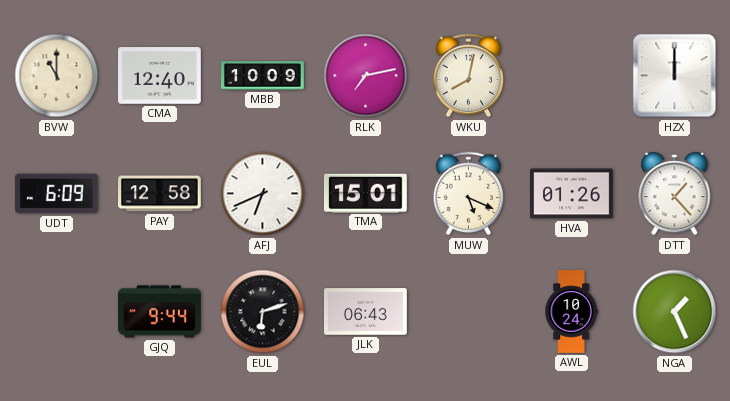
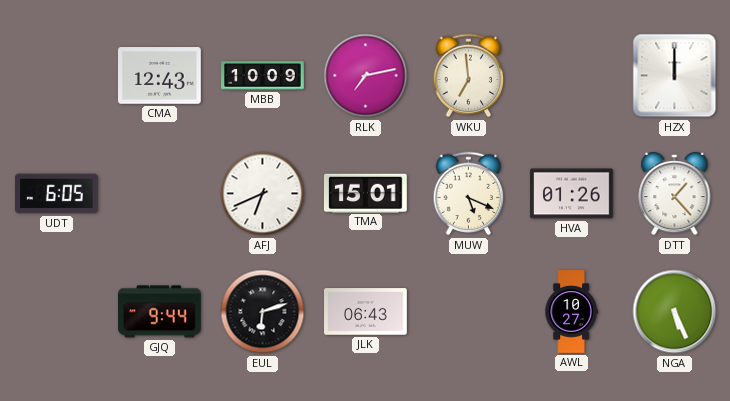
BVW: 11:00 -> none
CMA: 12:40 -> 12:43
WKU: 8:02 -> 6:59
UDT: 6:09 -> 6:05
PAY: 12:58 -> none
AWL: 10:24 -> 10:27
NGA: 1:26 -> 5:26
